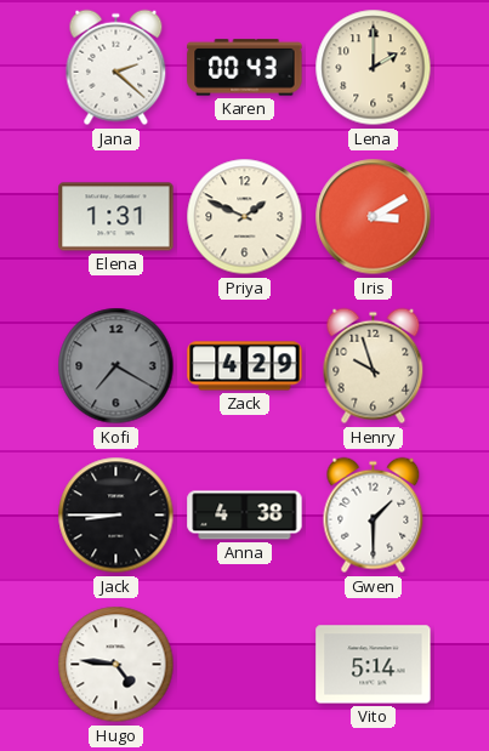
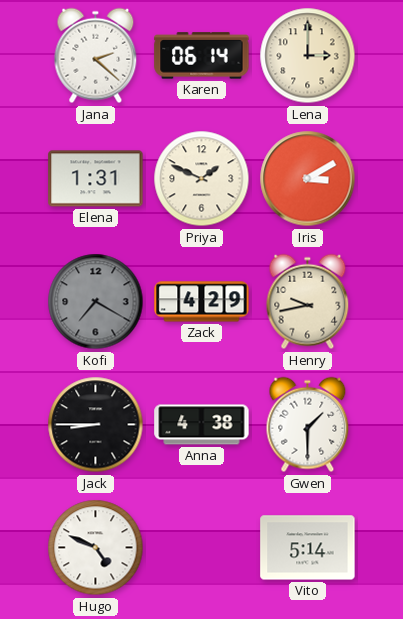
Karen: 00:43 -> 06:14
Lena: 2:00 -> 3:00
Henry: 9:57 -> 9:43
Hugo: 4:46 -> 4:49
